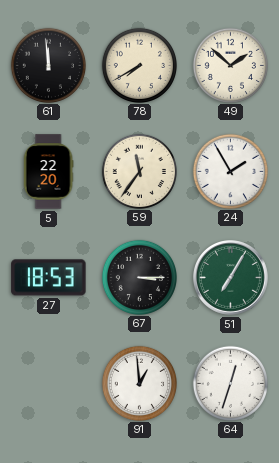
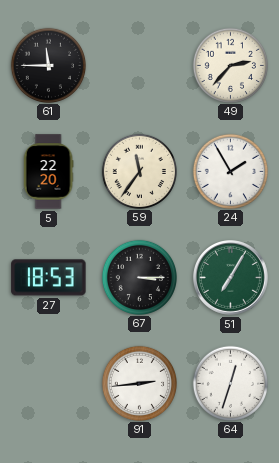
61: 11:59 -> 11:45
78: 7:40 -> none
49: 1:52 -> 2:37
91: 12:59 -> 2:44
